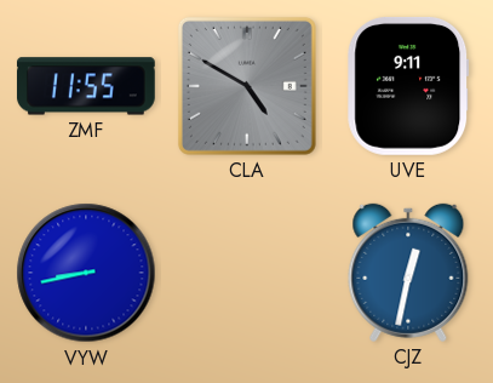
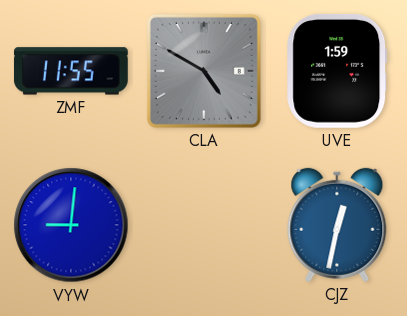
UVE: 9:11 -> 1:59
VYW: 8:43 -> 9:01
